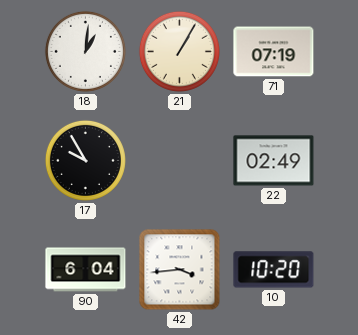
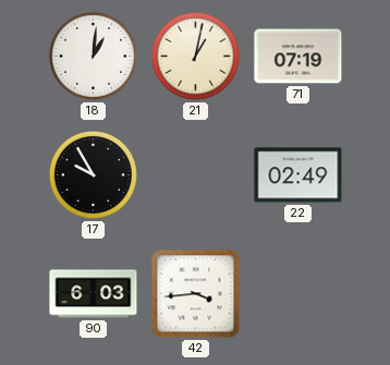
21: 1:05 -> 1:02
90: 6:04 -> 6:03
10: 10:20 -> none
